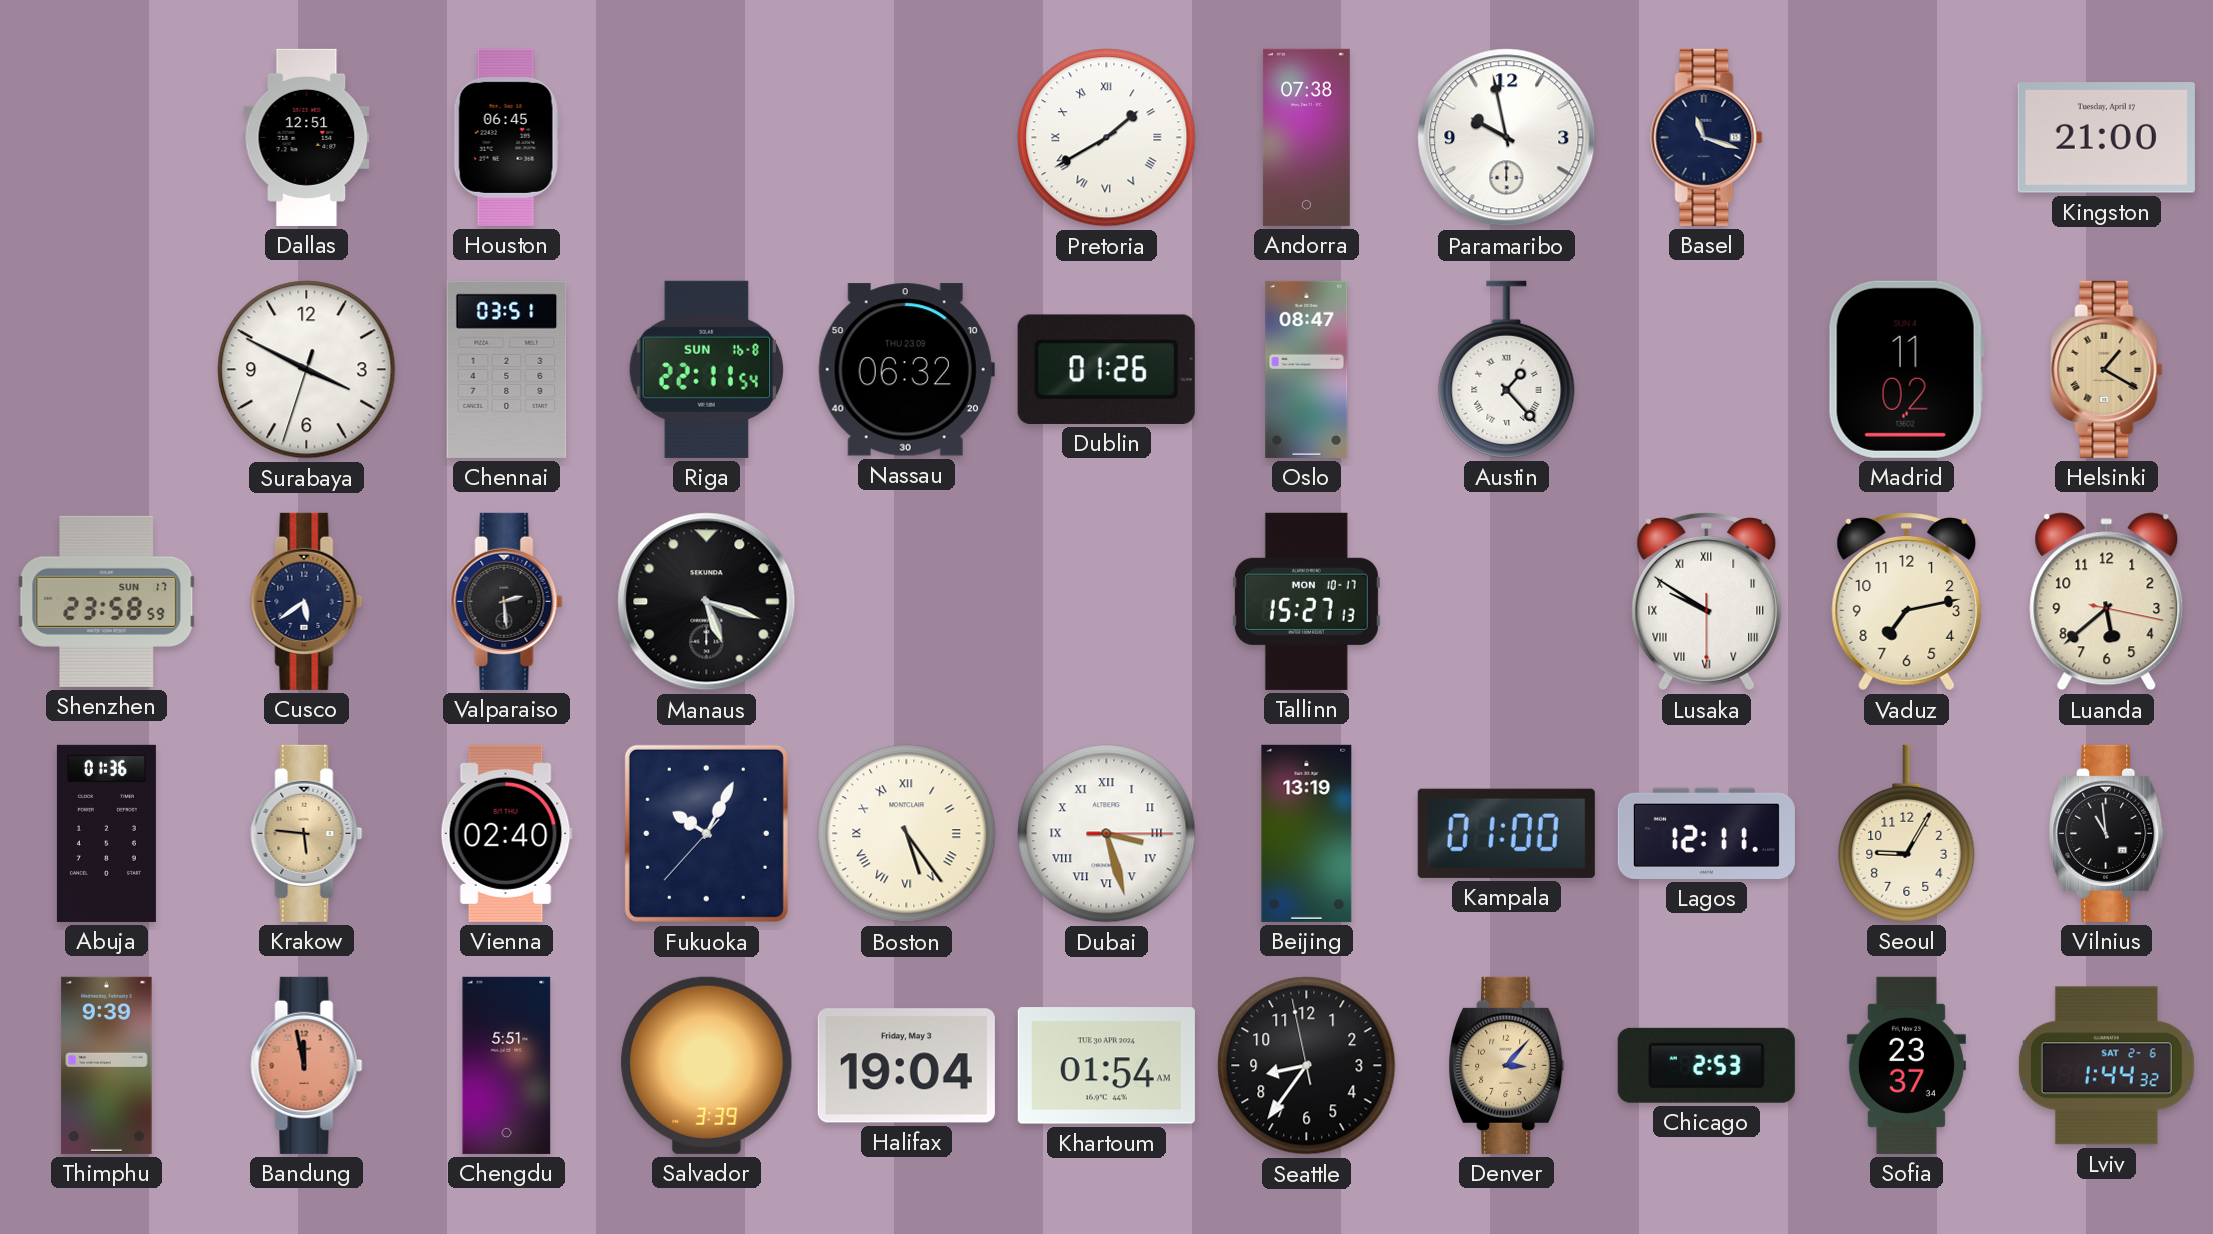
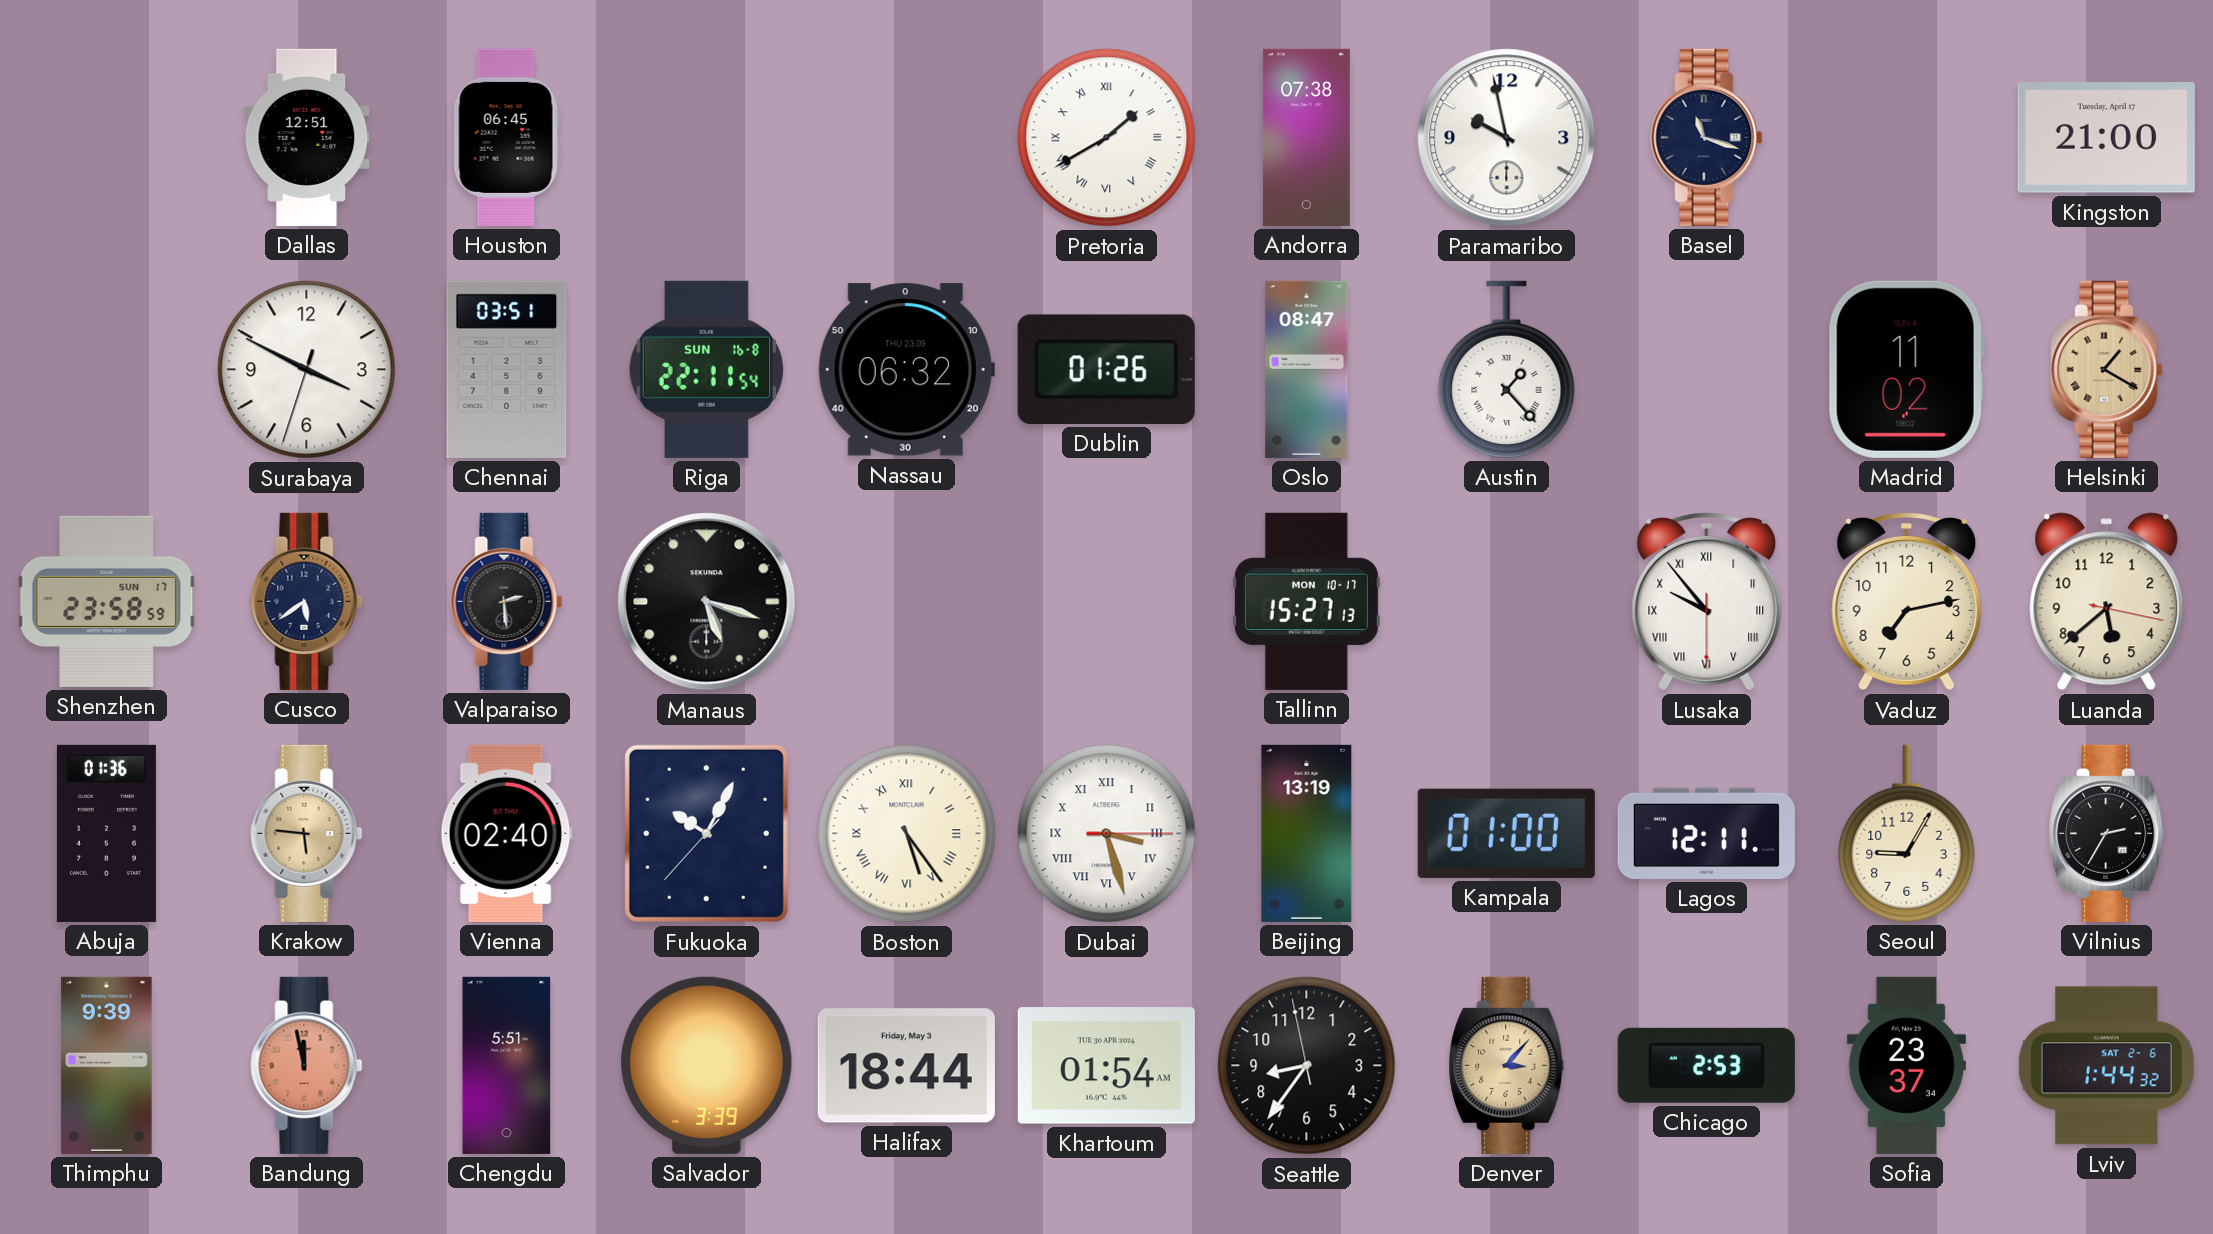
Lusaka: 9:50 -> 9:53
Vilnius: 10:59 -> 2:35
Halifax: 19:04 -> 18:44
